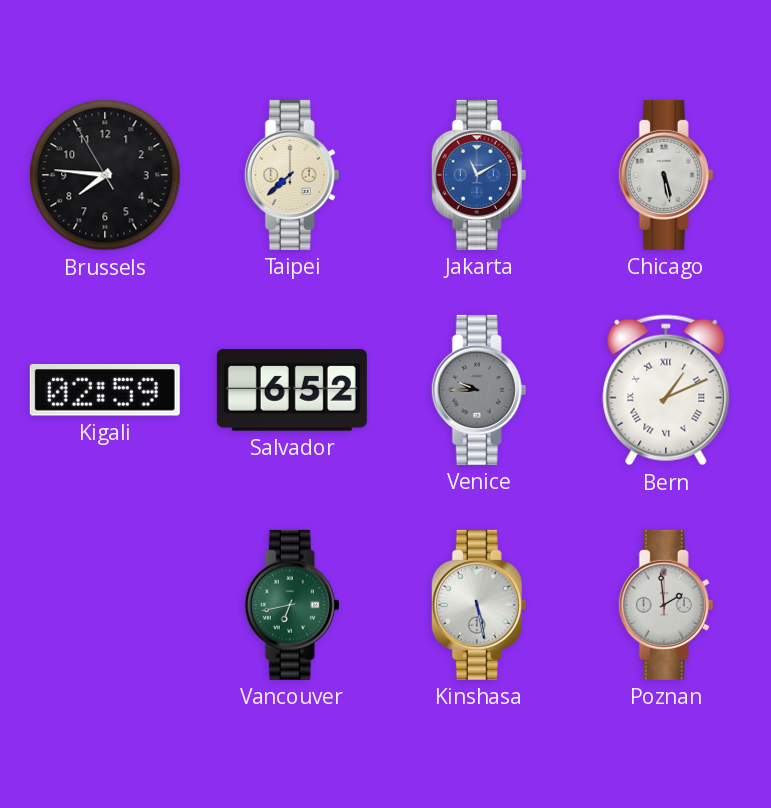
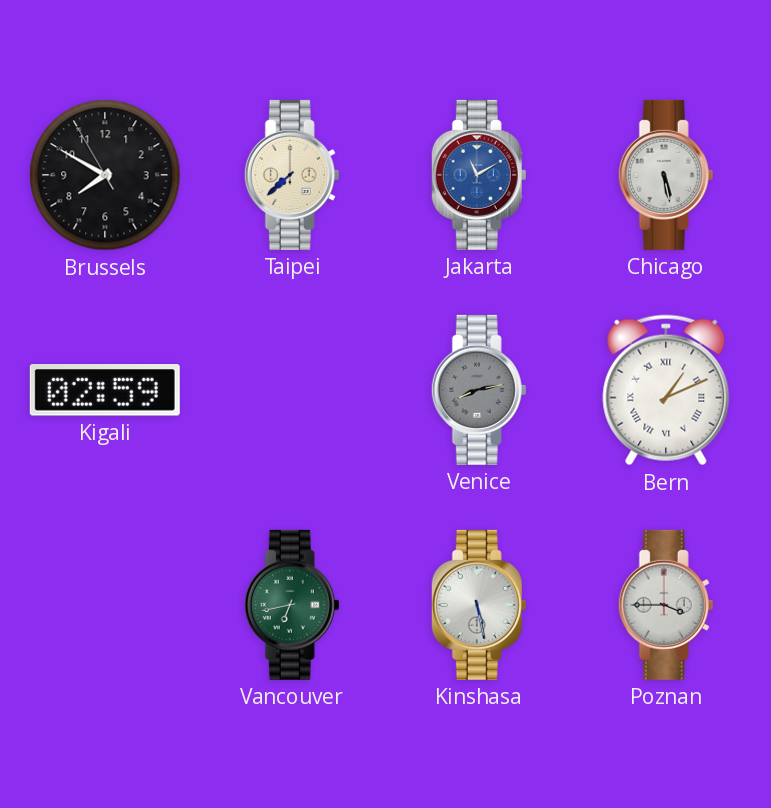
Brussels: 7:45 -> 7:49
Salvador: 6:52 -> none
Venice: 9:45 -> 8:13
Poznan: 1:59 -> 3:45
